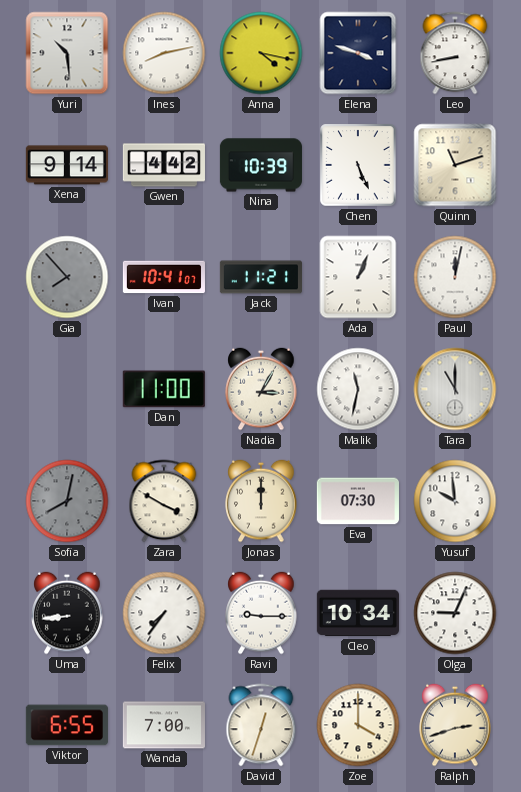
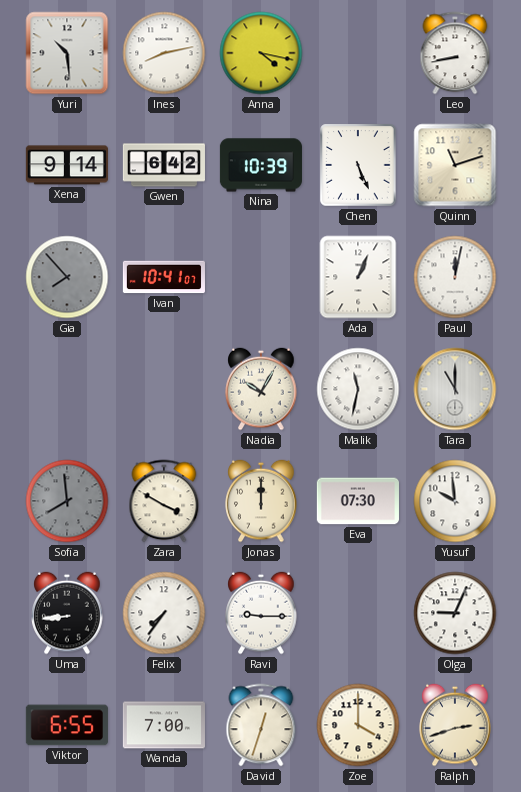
Elena: 3:48 -> none
Gwen: 4:42 -> 6:42
Jack: 11:21 -> none
Dan: 11:00 -> none
Nadia: 3:05 -> 10:05
Sofia: 8:02 -> 7:59
Cleo: 10:34 -> none
